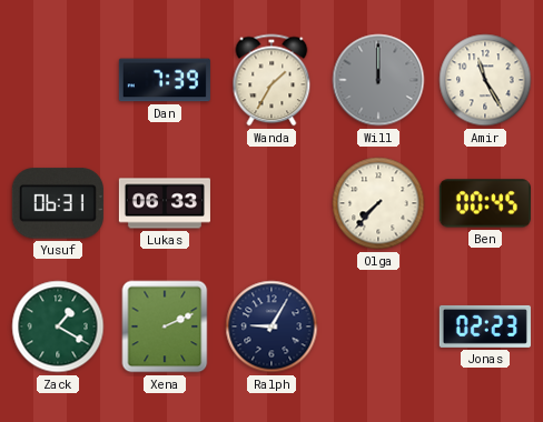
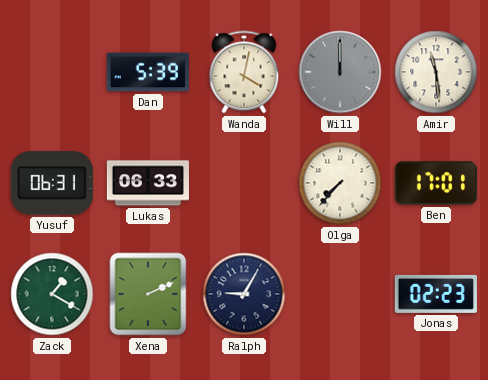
Dan: 7:39 -> 5:39
Wanda: 1:35 -> 4:02
Amir: 11:25 -> 11:29
Ben: 00:45 -> 17:01
